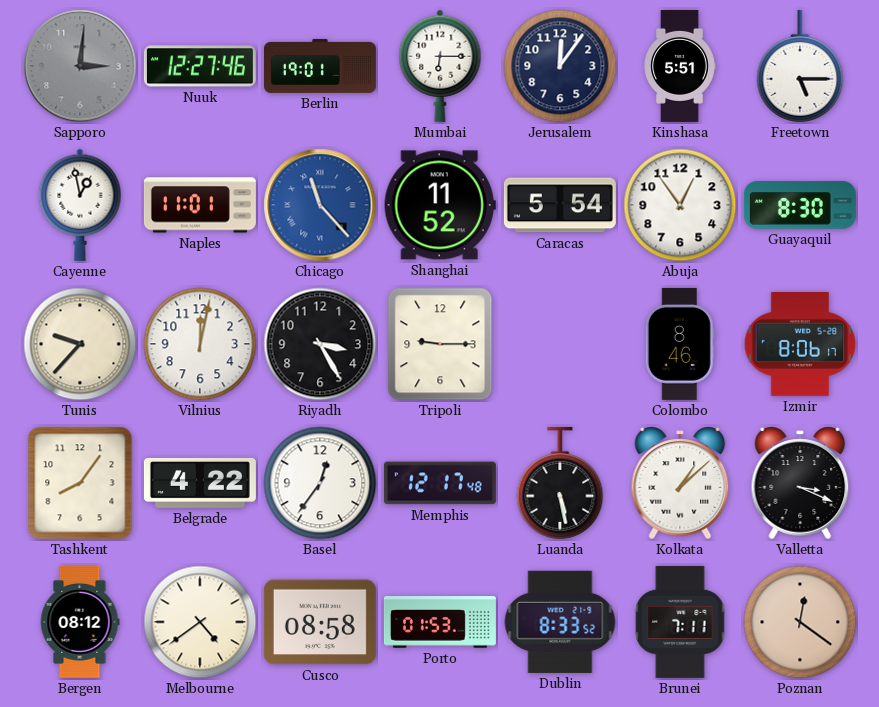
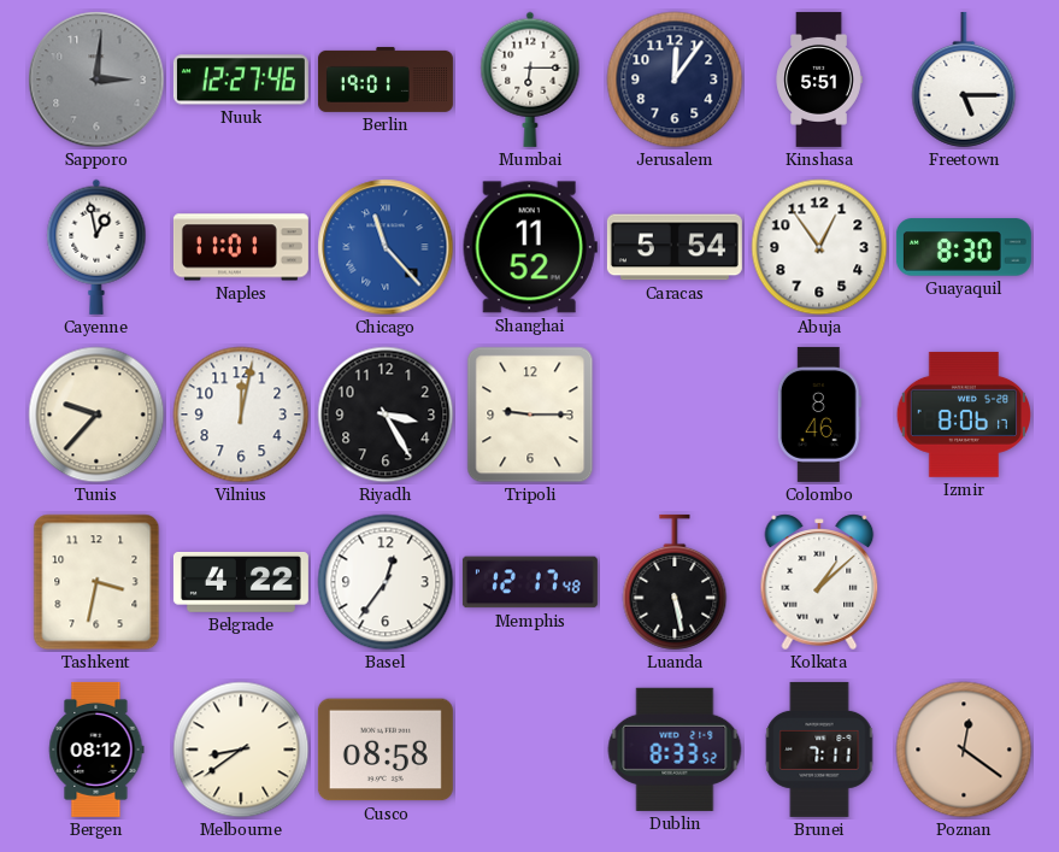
Tashkent: 8:06 -> 3:32
Valletta: 3:19 -> none
Melbourne: 4:39 -> 8:39
Porto: 01:53 -> none
